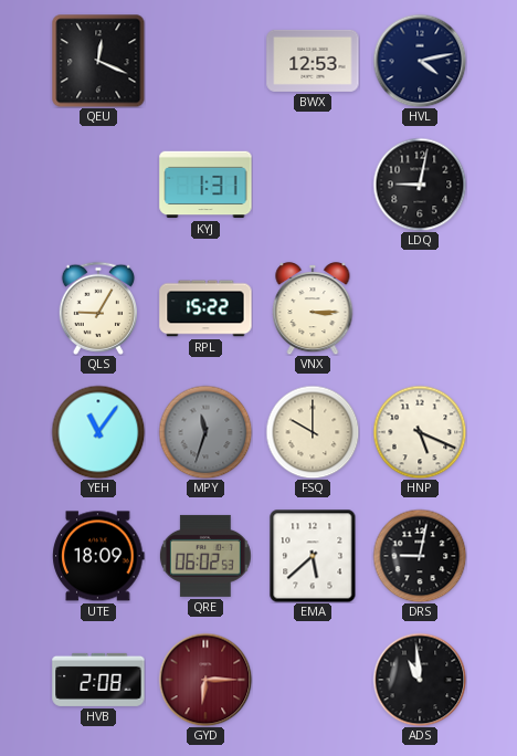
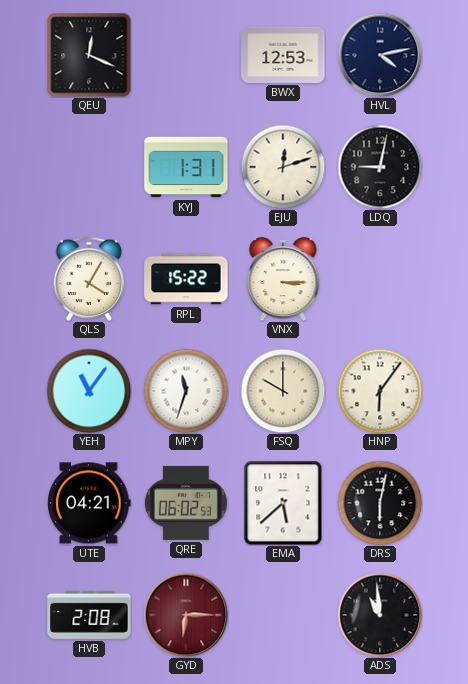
EJU: none -> 12:12
QLS: 9:05 -> 4:05
MPY dial: grey -> white
HNP: 5:19 -> 6:06
UTE: 18:09 -> 04:21
DRS: 9:02 -> 6:02
